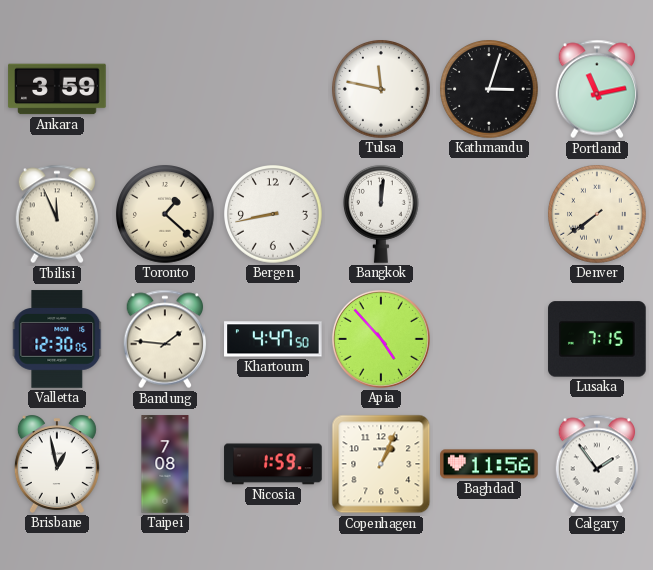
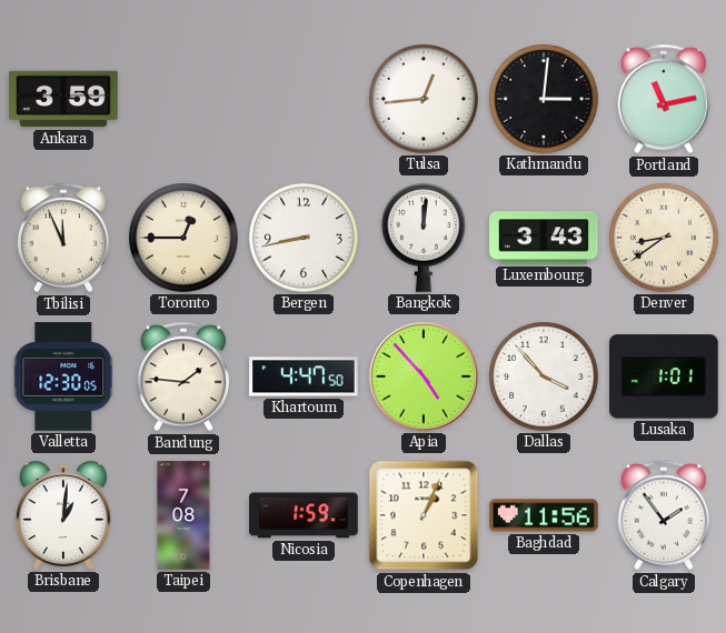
Tulsa: 11:47 -> 12:44
Kathmandu: 3:03 -> 3:01
Toronto: 1:22 -> 12:45
Luxembourg: none -> 3:43
Denver: 7:39 -> 8:39
Dallas: none -> 3:53
Lusaka: 7:15 -> 1:01
Brisbane: 12:58 -> 1:01
